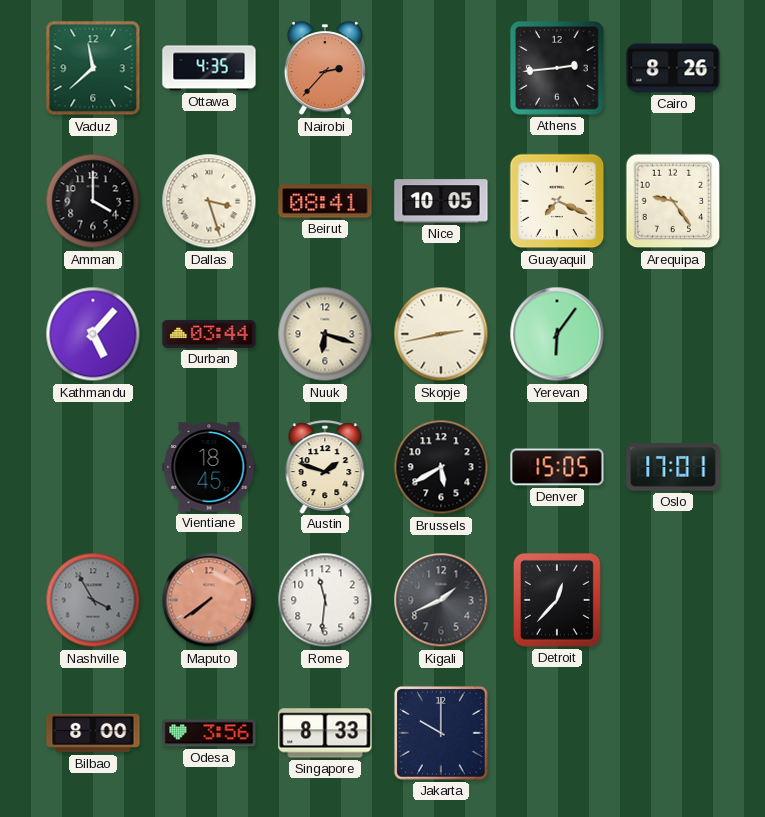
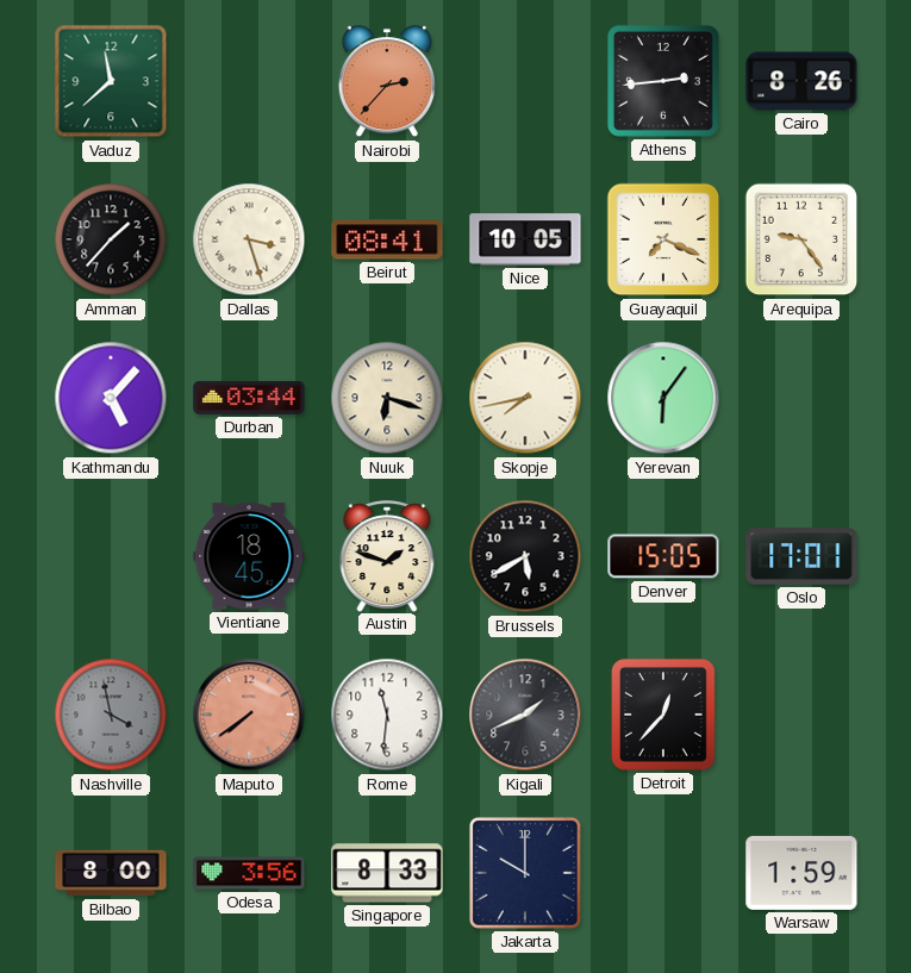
Ottawa: 4:35 -> none
Amman: 4:00 -> 1:37
Skopje: 2:43 -> 7:43
Nashville: 3:55 -> 3:58
Warsaw: none -> 1:59
